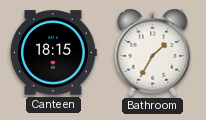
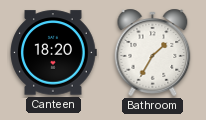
Canteen: 18:15 -> 18:20
